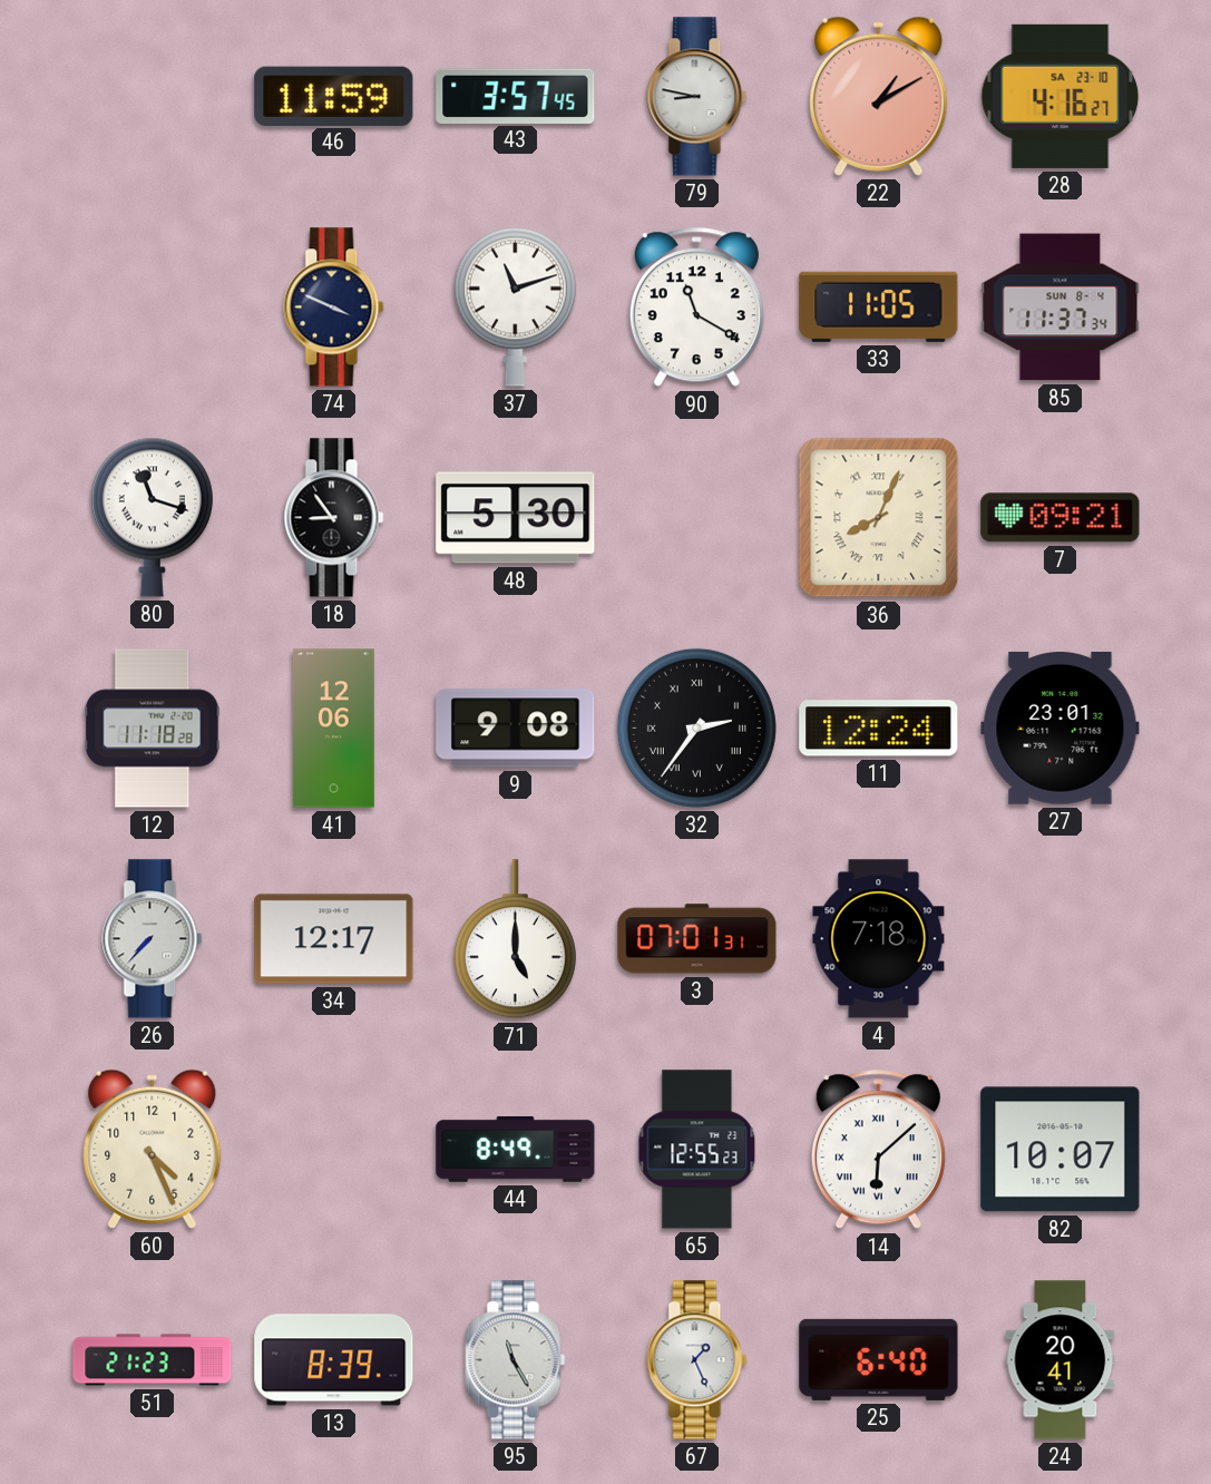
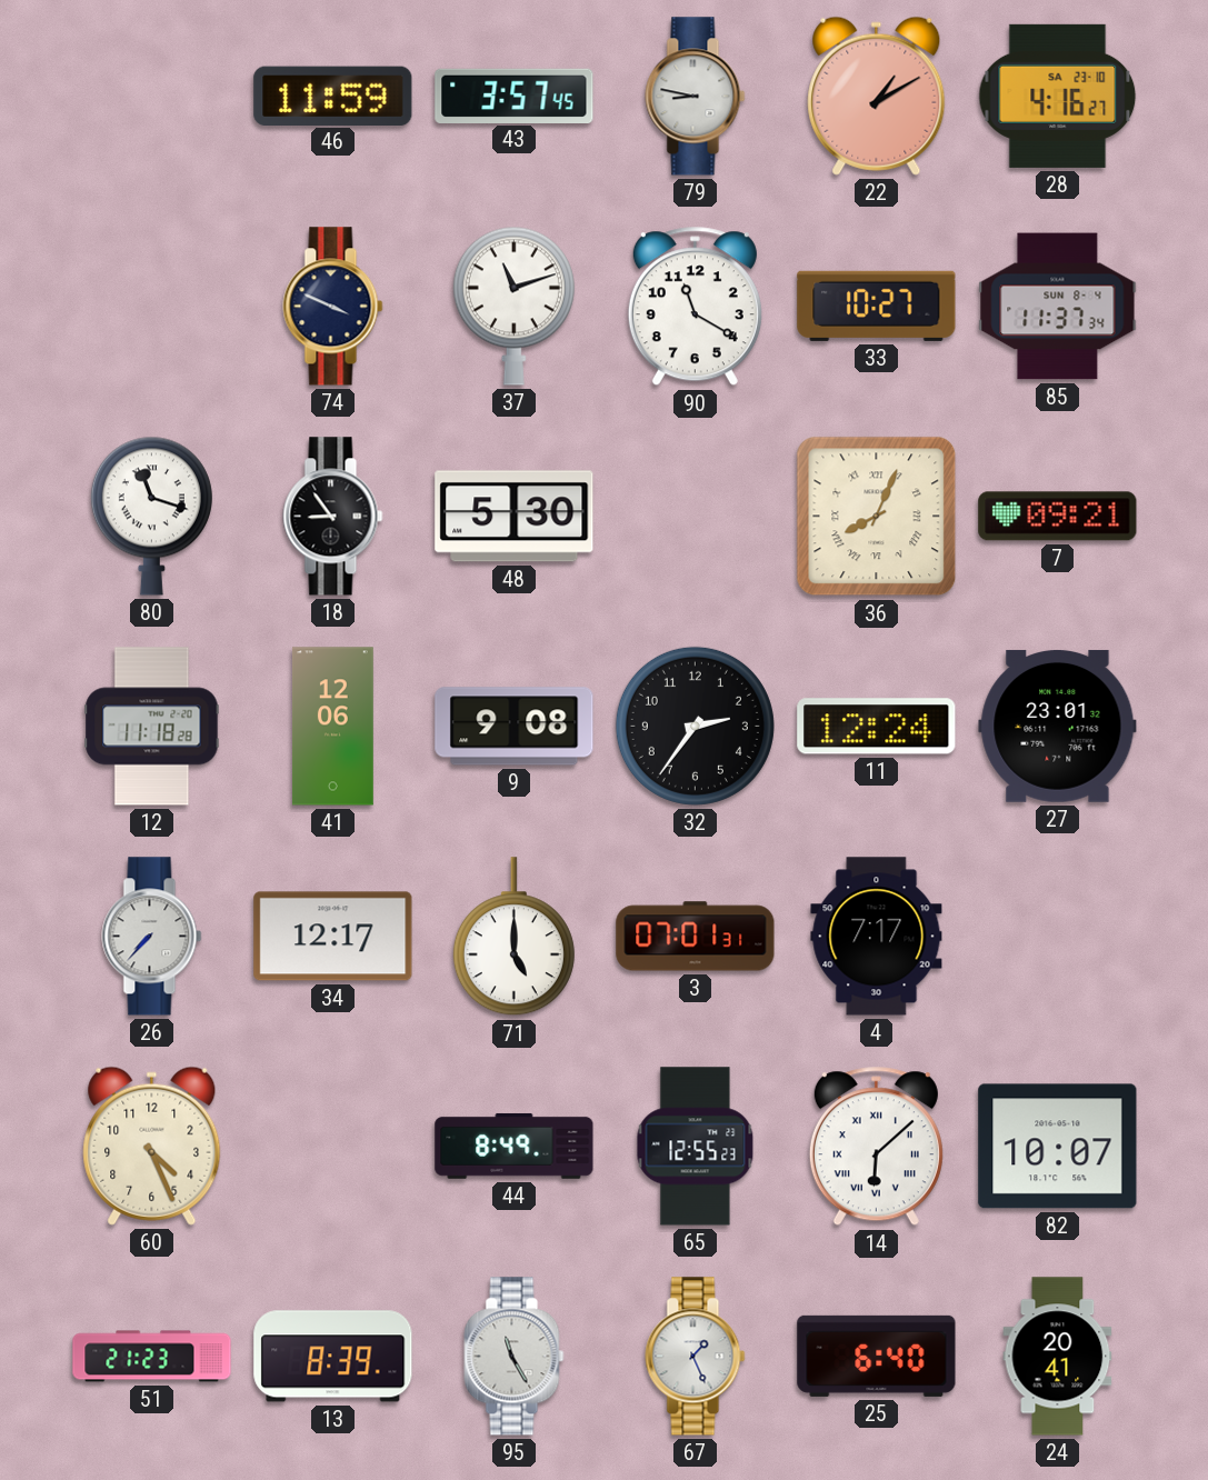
33: 11:05 -> 10:27
32 numerals: Roman -> Arabic
4: 7:18 -> 7:17
